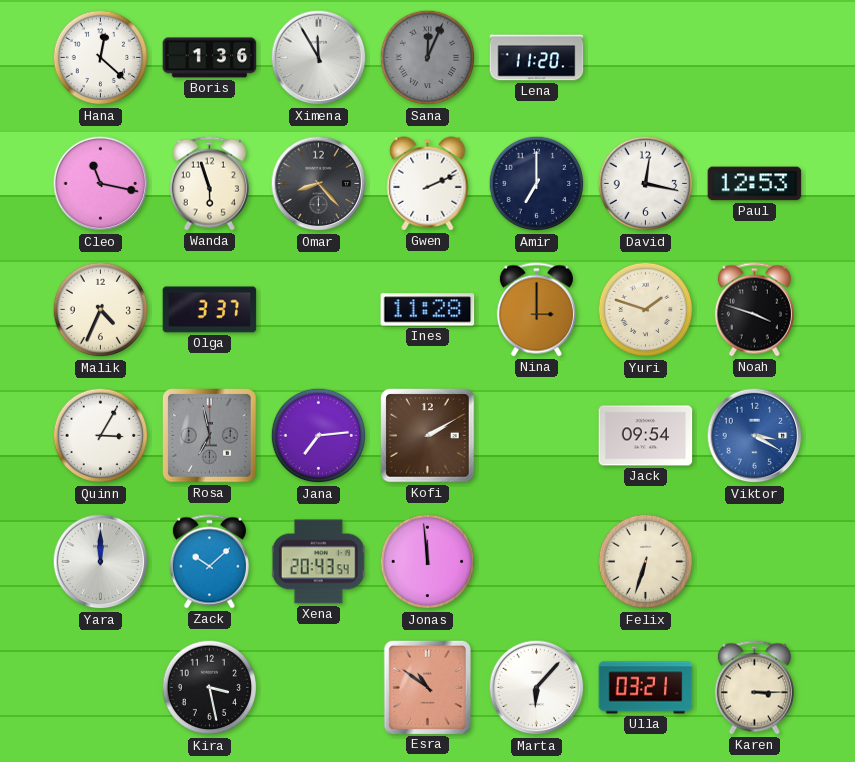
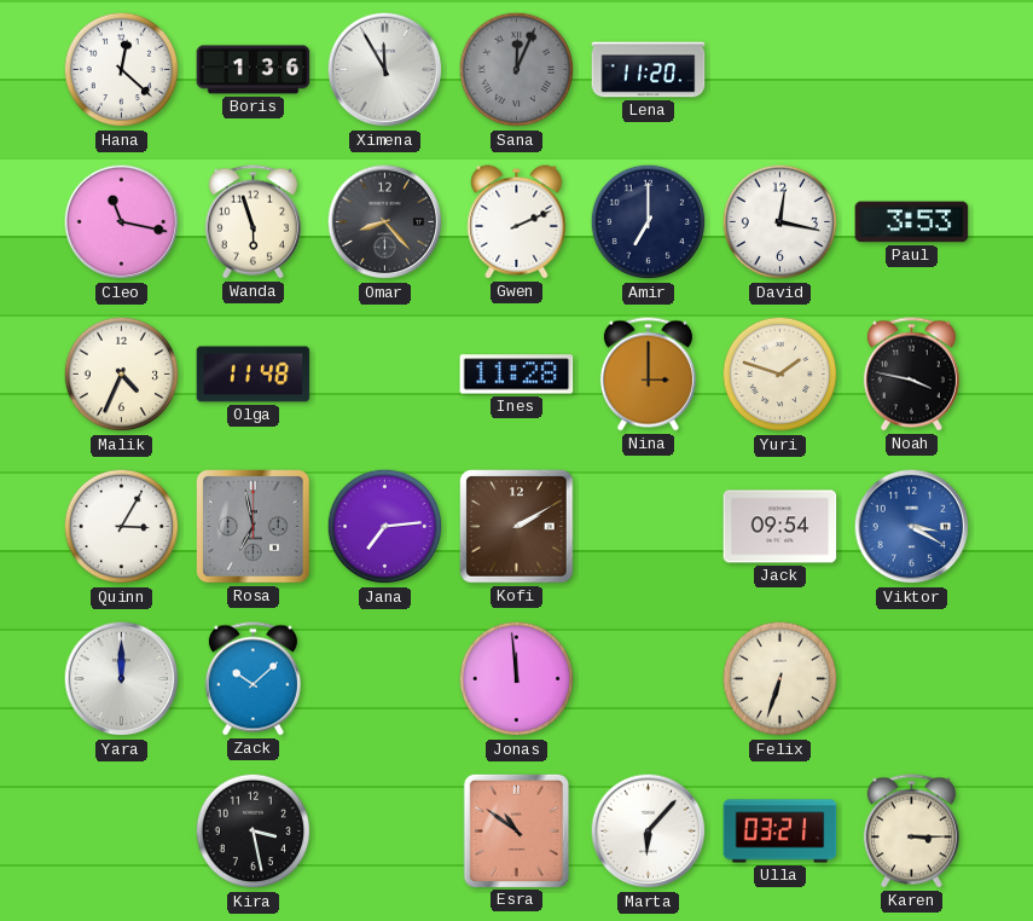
Paul: 12:53 -> 3:53
Olga: 3:37 -> 11:48
Noah: 3:48 -> 3:47
Xena: 20:43 -> none
